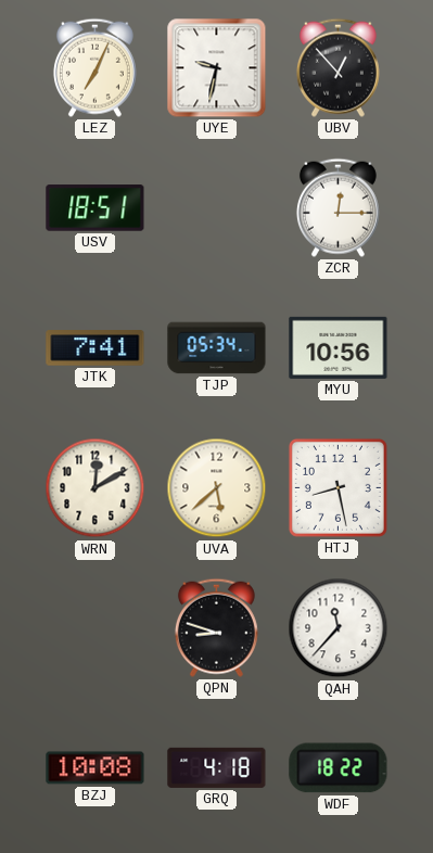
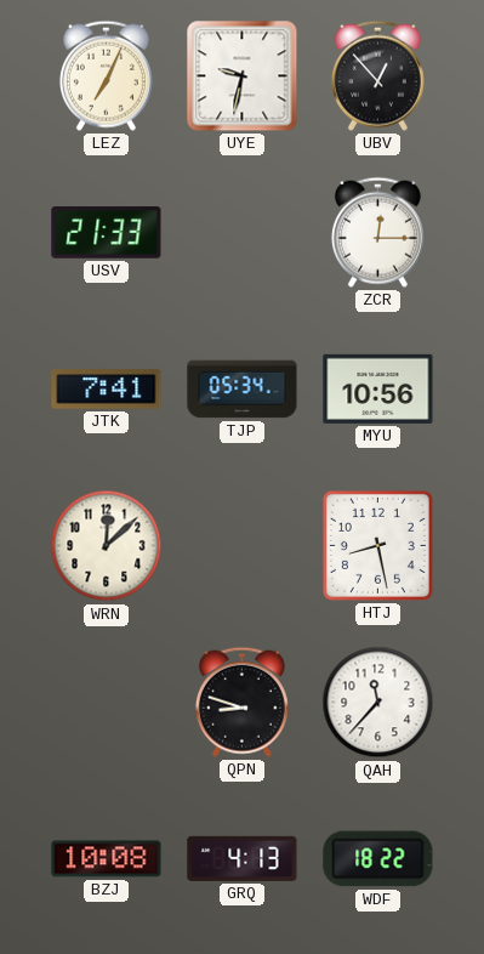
USV: 18:51 -> 21:33
WRN: 12:10 -> 12:08
UVA: 5:38 -> none
GRQ: 4:18 -> 4:13
